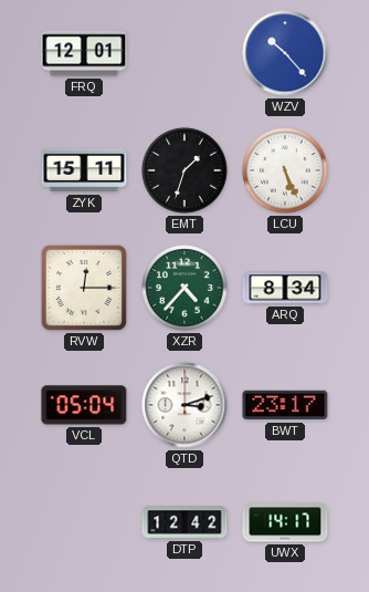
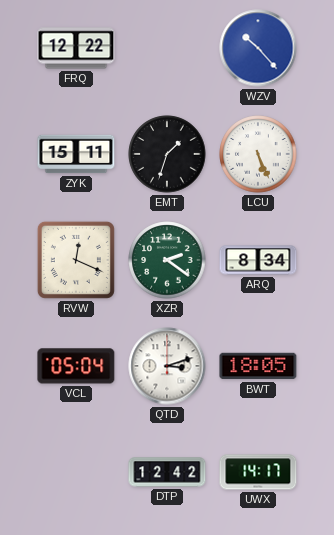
FRQ: 12:01 -> 12:22
RVW: 12:15 -> 12:19
XZR: 4:37 -> 2:21
BWT: 23:17 -> 18:05
